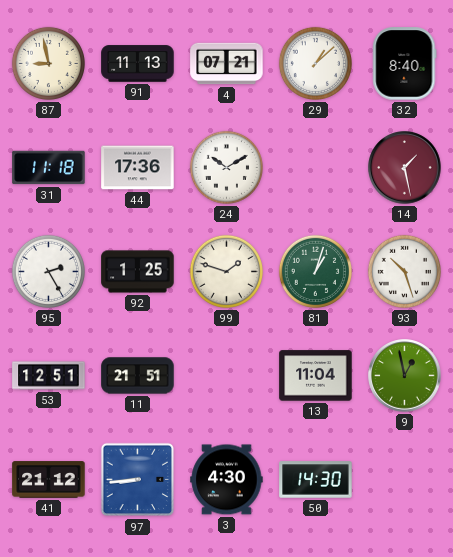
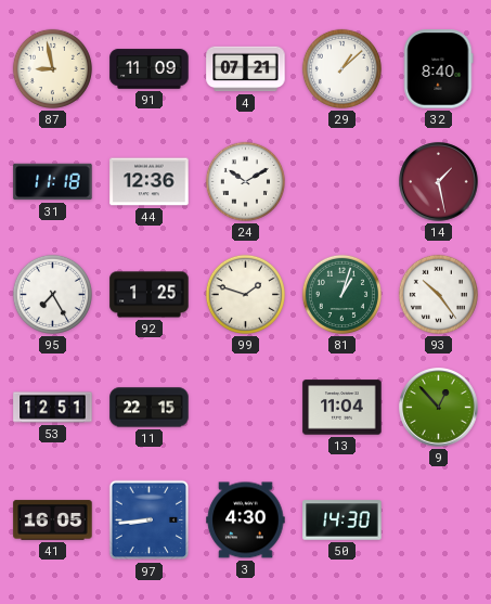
91: 11:13 -> 11:09
44: 17:36 -> 12:36
95: 2:25 -> 7:25
93: 10:27 -> 10:24
11: 21:51 -> 22:15
9: 12:58 -> 12:53
41: 21:12 -> 16:05
